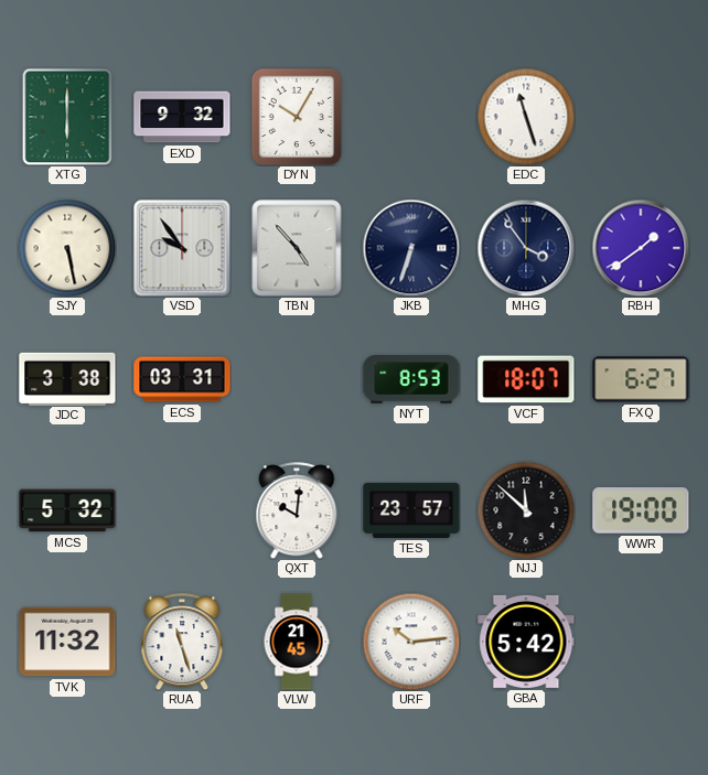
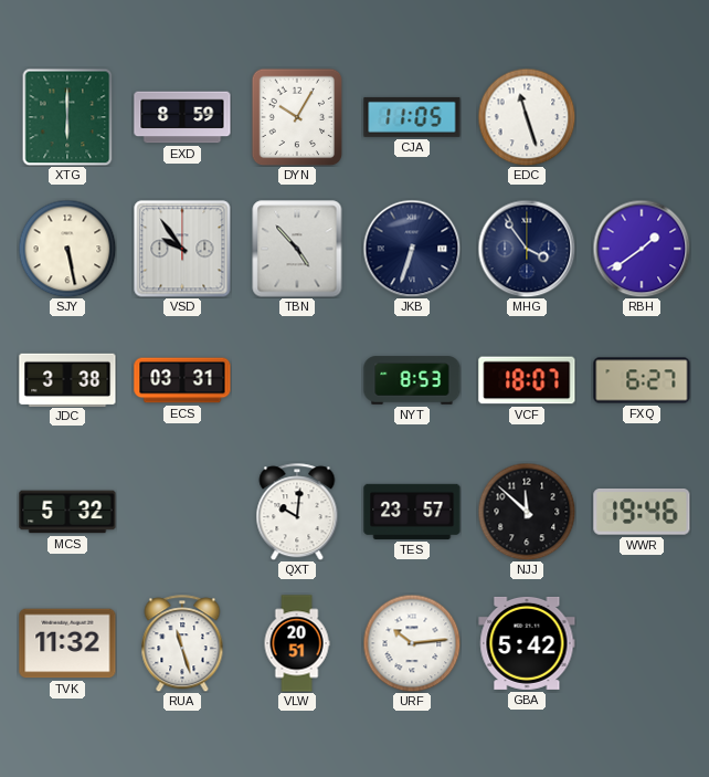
EXD: 9:32 -> 8:59
CJA: none -> 11:05
WWR: 19:00 -> 19:46
VLW: 21:45 -> 20:51
